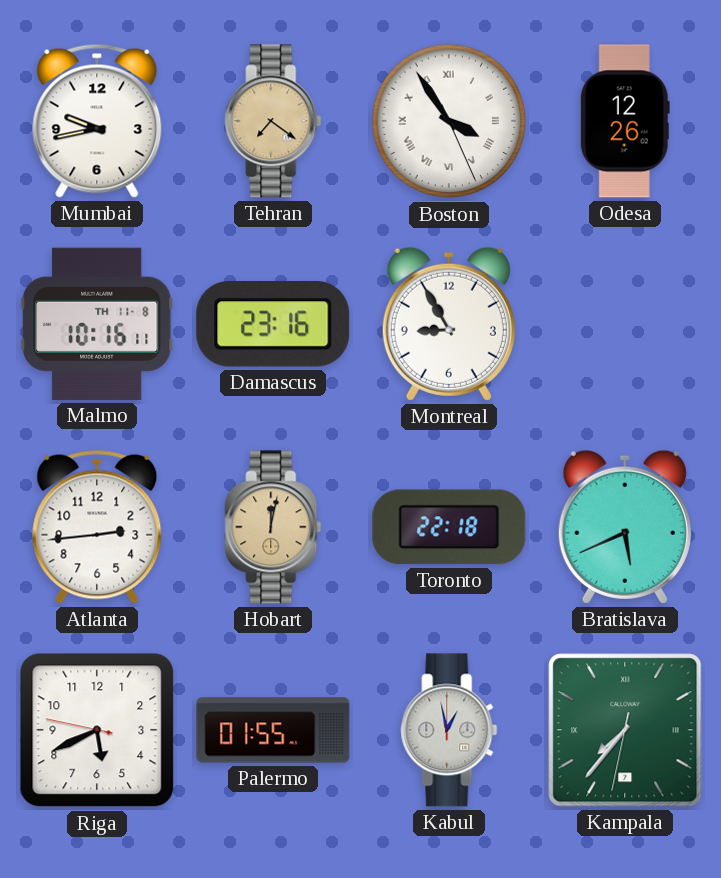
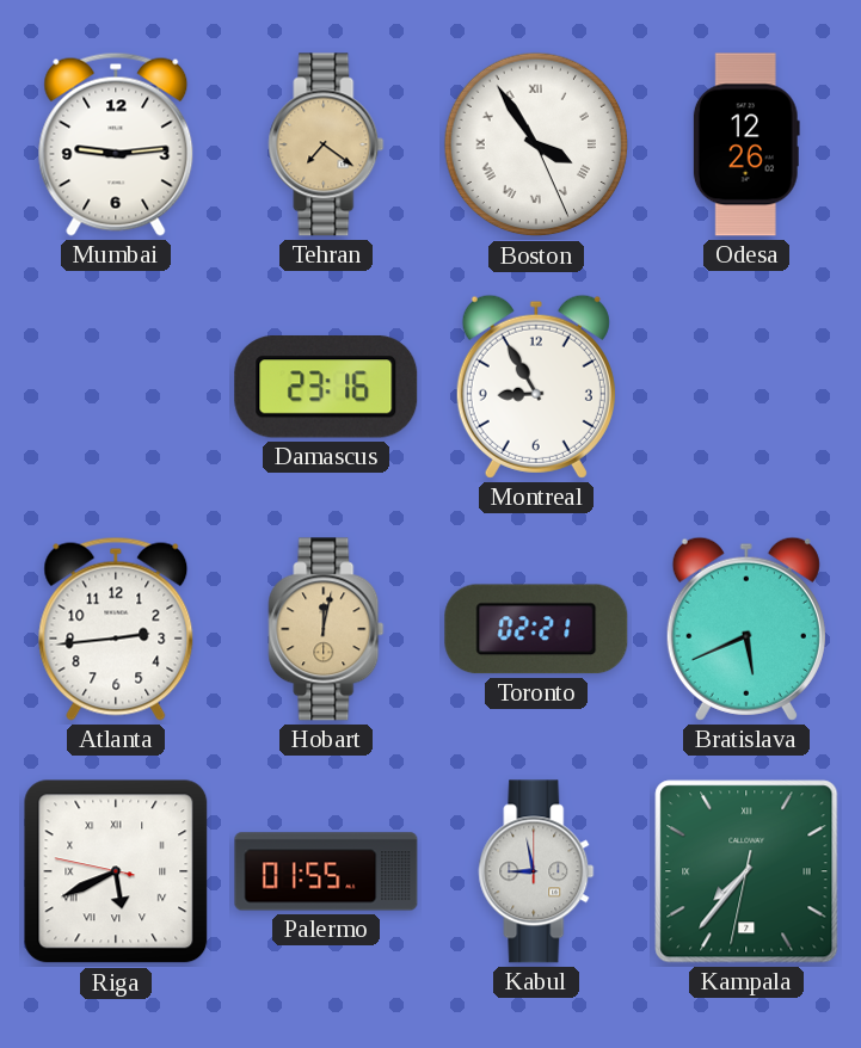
Mumbai: 9:43 -> 9:14
Malmo: 10:16 -> none
Toronto: 22:18 -> 02:21
Riga numerals: Arabic -> Roman
Kabul: 12:58 -> 8:58
